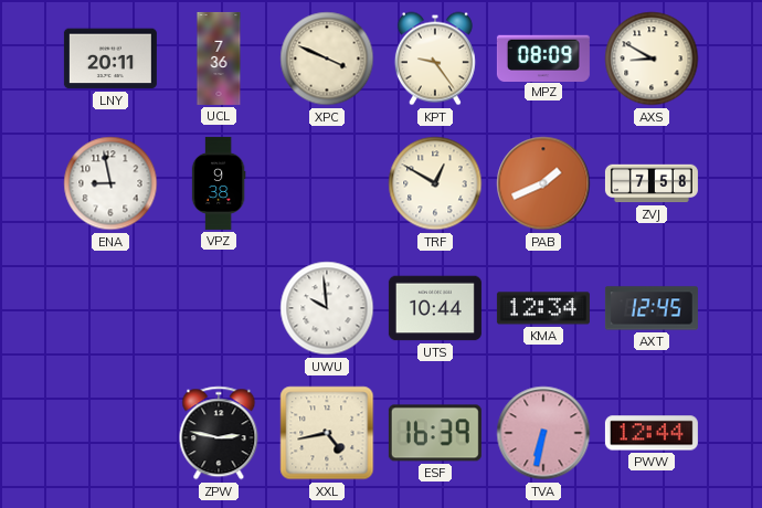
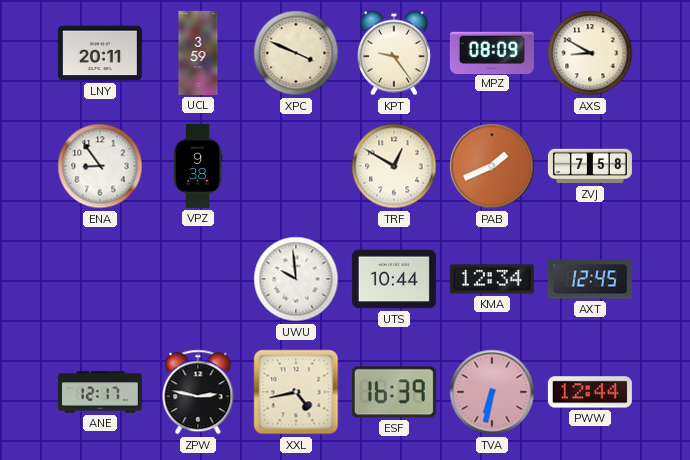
UCL: 7:36 -> 3:59
ENA: 8:58 -> 8:54
ANE: none -> 12:17
